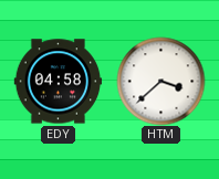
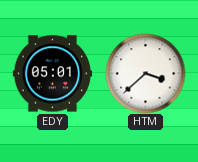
EDY: 04:58 -> 05:01
